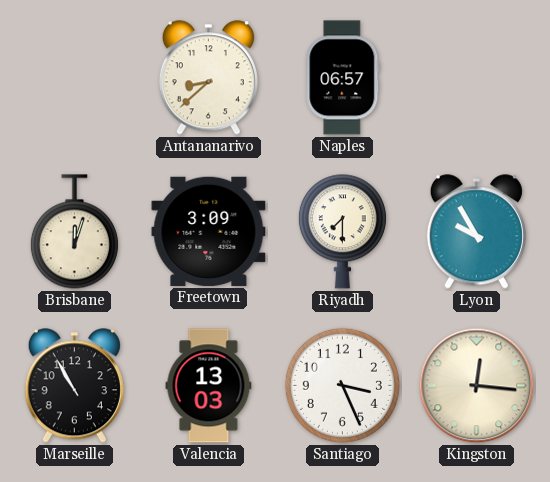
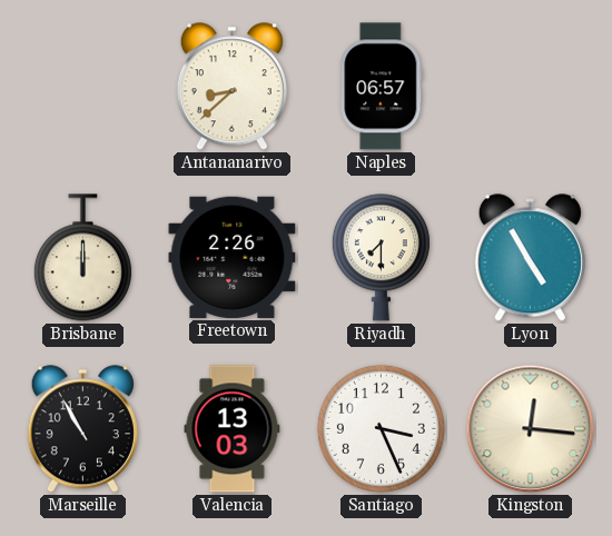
Brisbane: 12:03 -> 12:00
Freetown: 3:09 -> 2:26
Lyon: 9:55 -> 4:55
